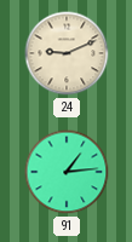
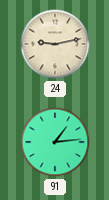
24: 9:11 -> 9:13
